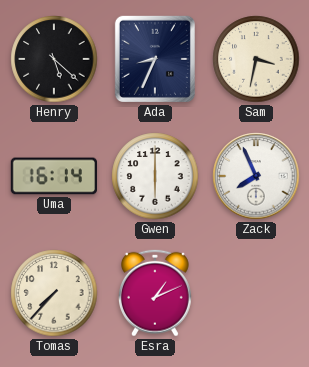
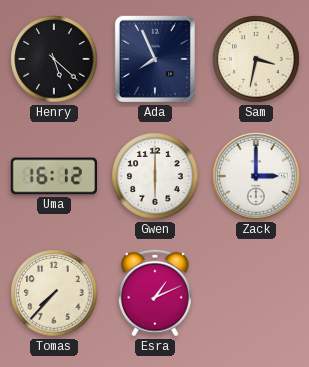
Ada: 8:34 -> 7:56
Uma: 16:14 -> 16:12
Zack: 7:56 -> 3:00
